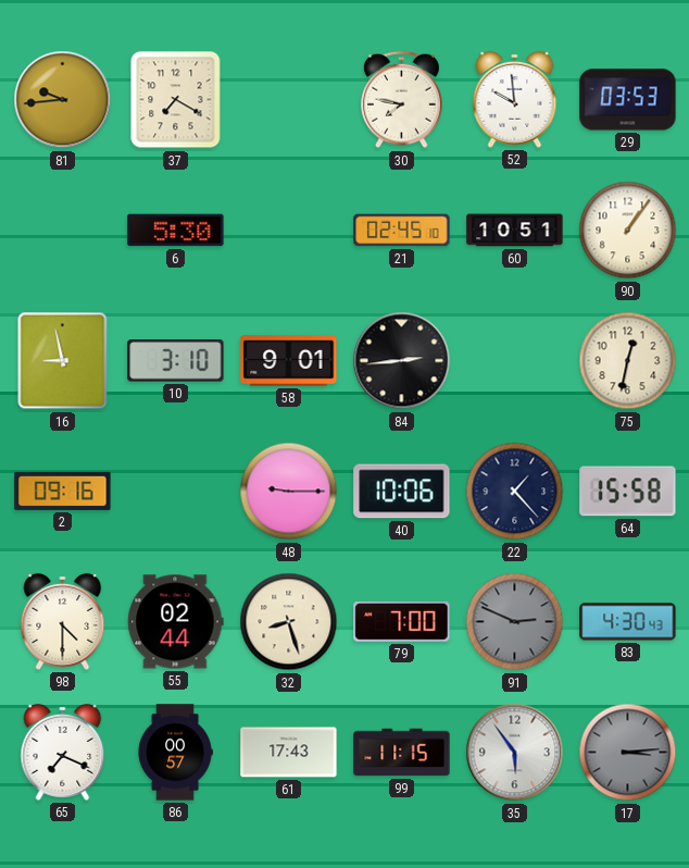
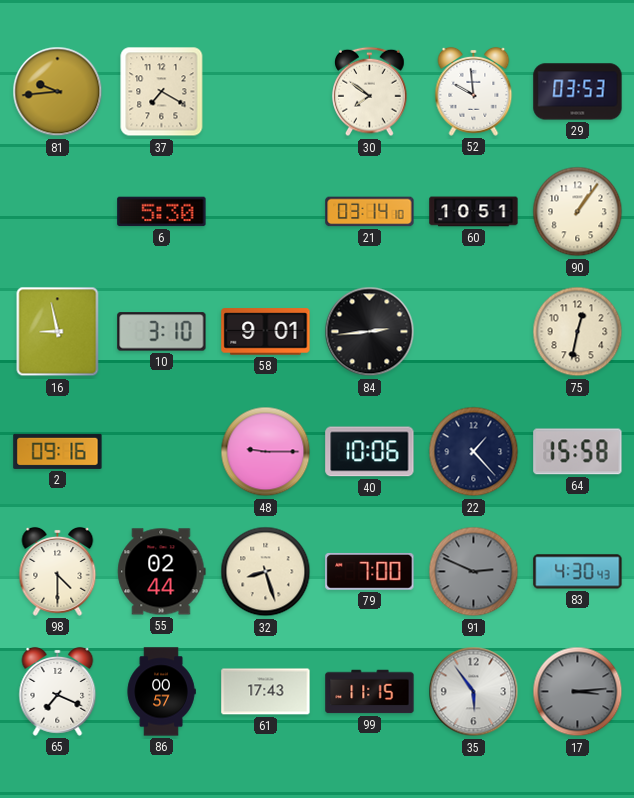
30: 7:47 -> 7:51
21: 02:45 -> 03:14
